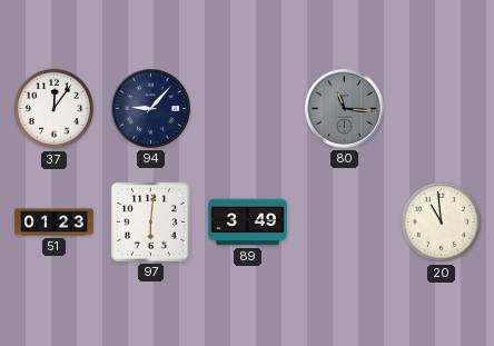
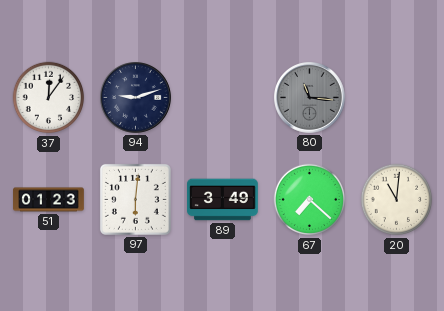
94: 9:07 -> 9:12
67: none -> 7:22
20: 10:59 -> 11:01
